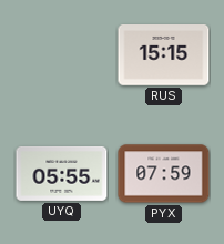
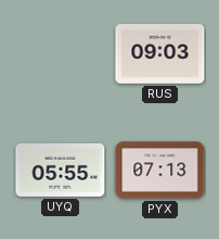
RUS: 15:15 -> 09:03
PYX: 07:59 -> 07:13
